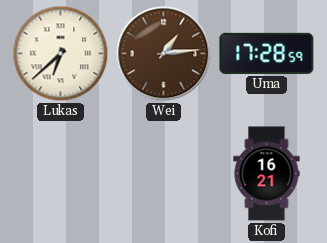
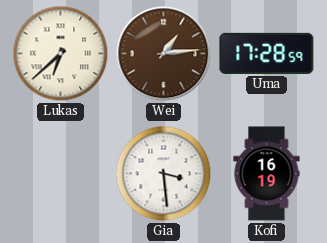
Gia: none -> 3:29
Kofi: 16:21 -> 16:19
